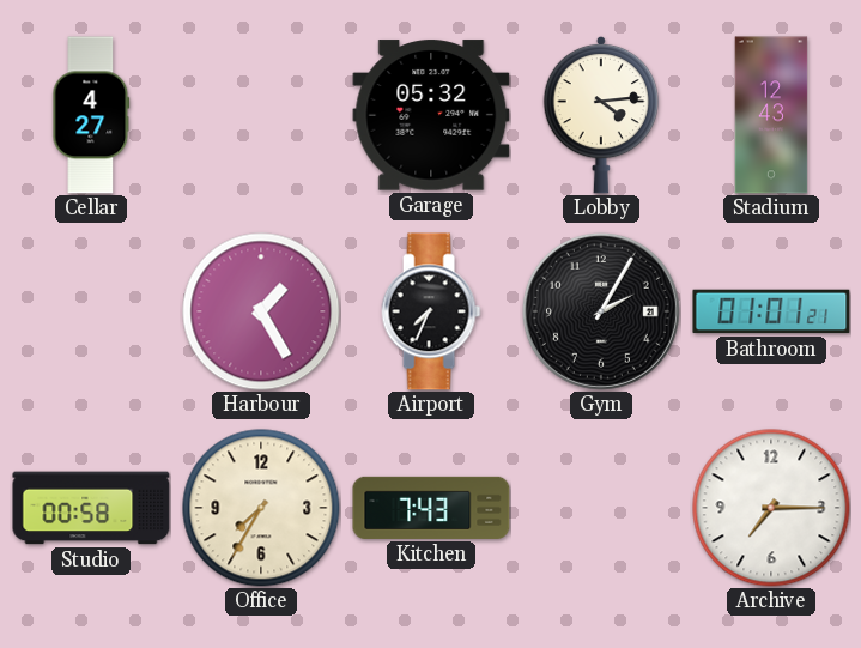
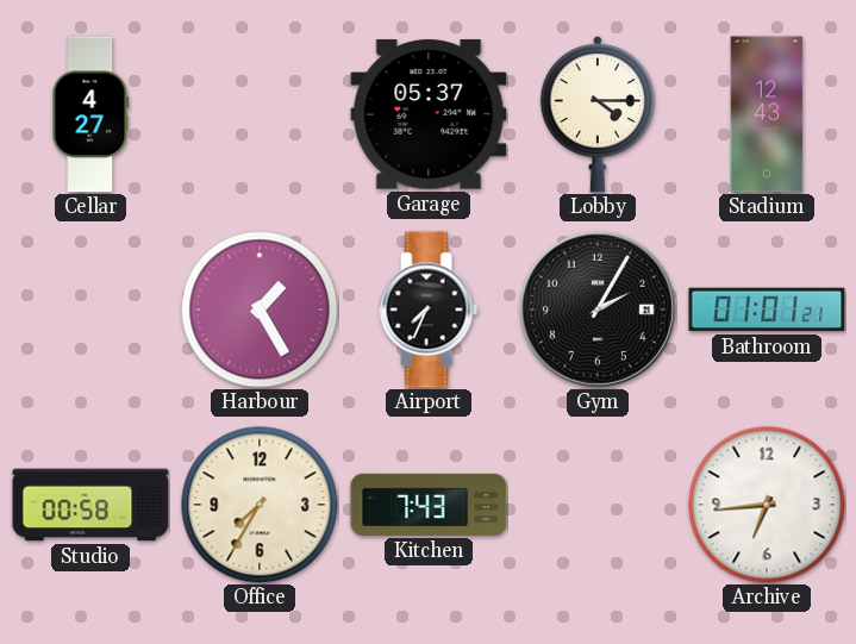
Garage: 05:32 -> 05:37
Lobby: 4:14 -> 4:15
Archive: 7:15 -> 6:44
